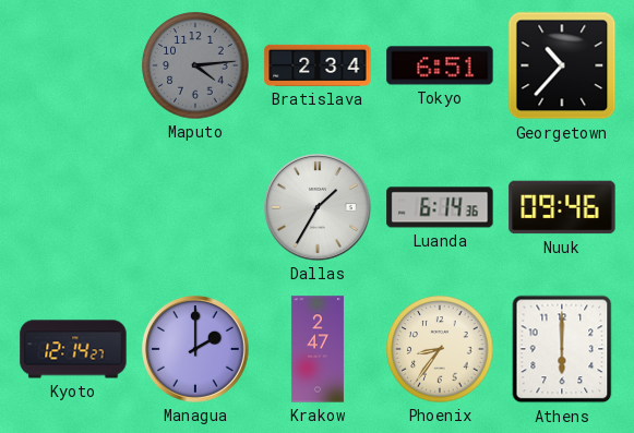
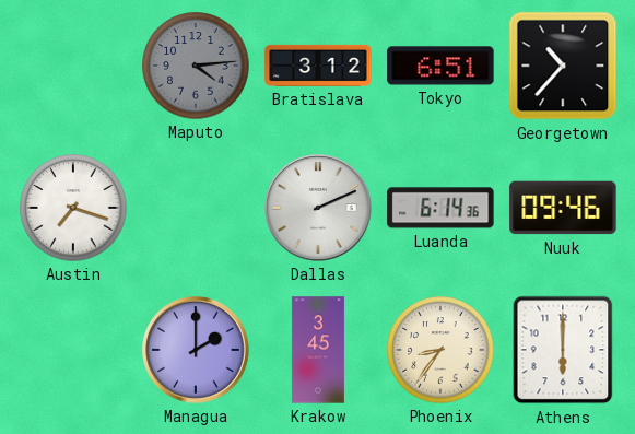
Bratislava: 2:34 -> 3:12
Austin: none -> 7:18
Dallas: 1:35 -> 2:11
Kyoto: 12:14 -> none
Krakow: 2:47 -> 3:45
